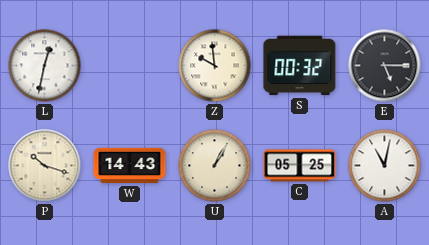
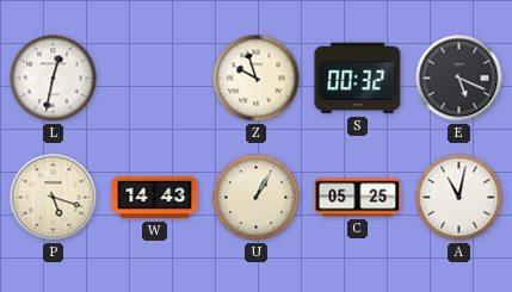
Z: 9:59 -> 9:57
E: 5:15 -> 5:19
P: 10:18 -> 5:18
